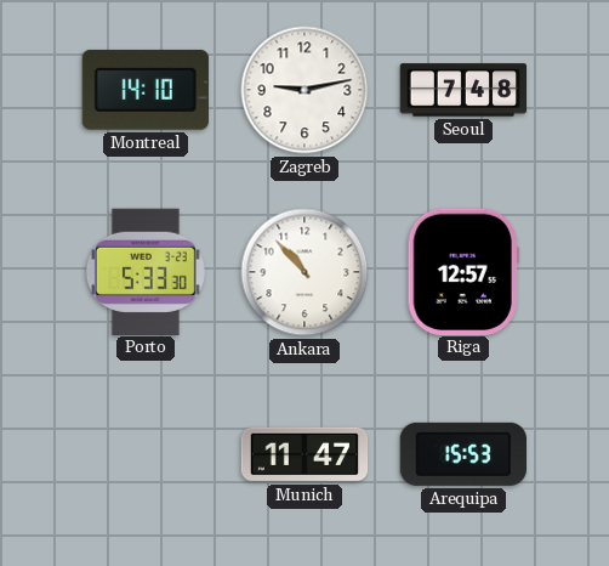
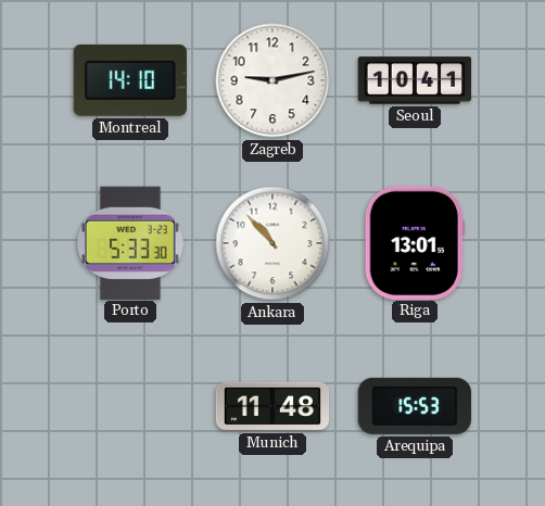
Seoul: 7:48 -> 10:41
Riga: 12:57 -> 13:01
Munich: 11:47 -> 11:48
